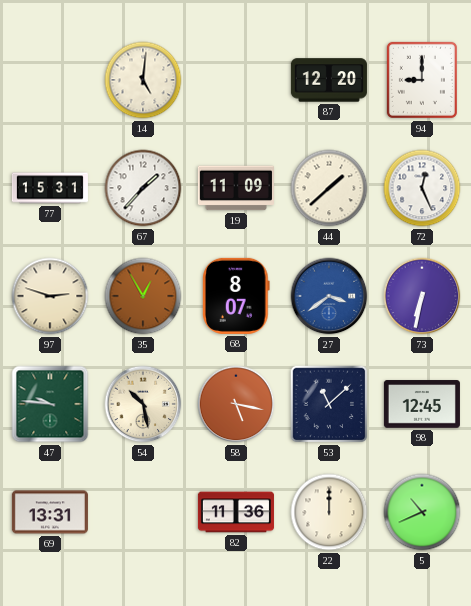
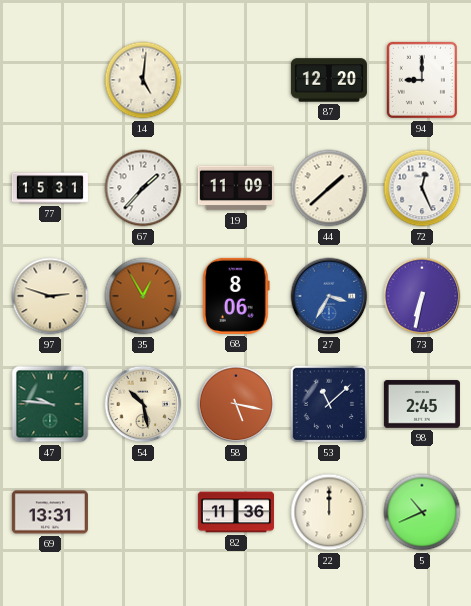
68: 8:07 -> 8:06
27: 3:39 -> 3:35
98: 12:45 -> 2:45
